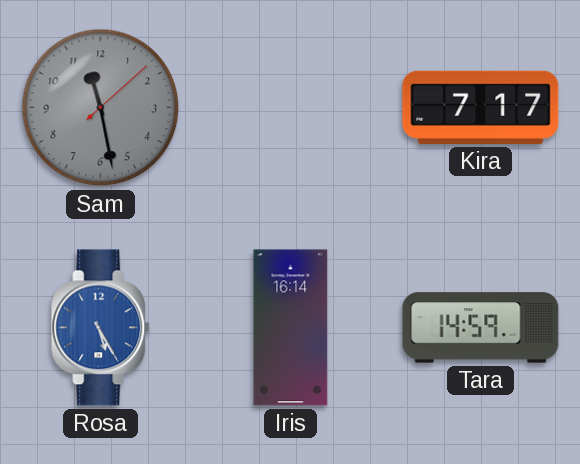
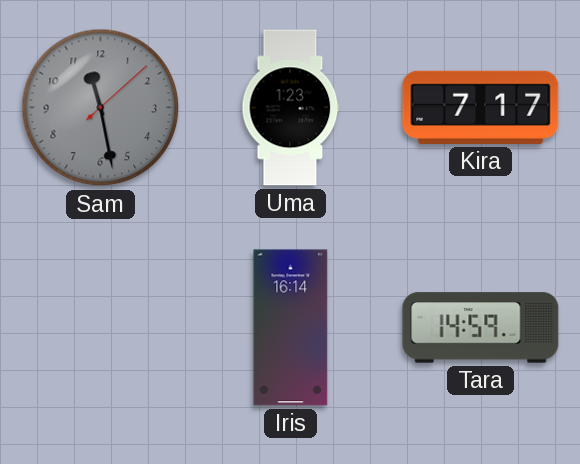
Uma: none -> 1:23
Rosa: 5:25 -> none
